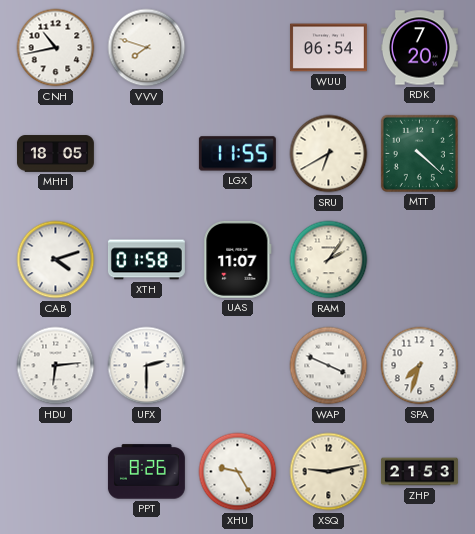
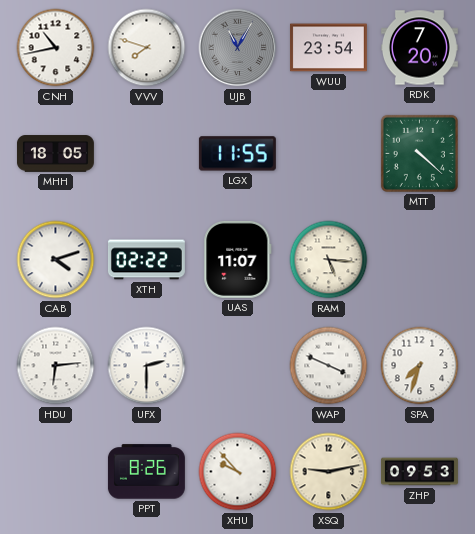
UJB: none -> 11:05
WUU: 06:54 -> 23:54
SRU: 6:40 -> none
XTH: 01:58 -> 02:22
RAM: 2:06 -> 5:16
XHU: 9:25 -> 9:53
ZHP: 21:53 -> 09:53
